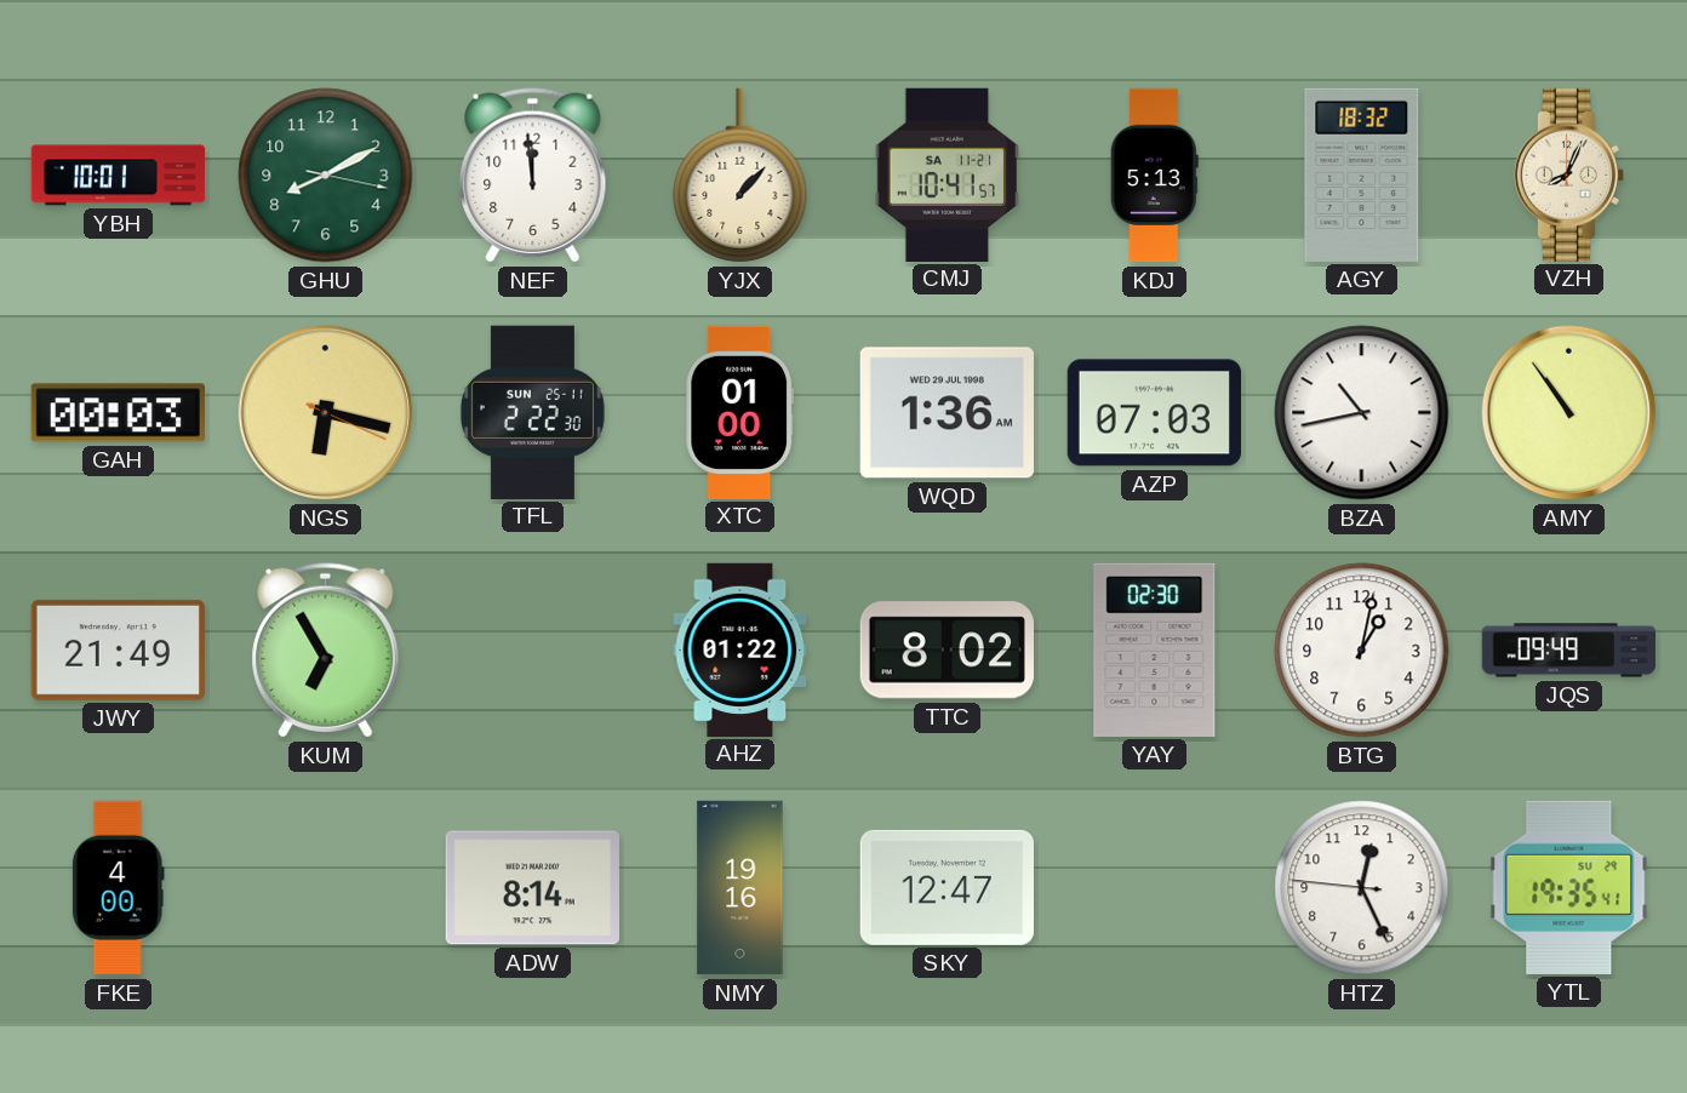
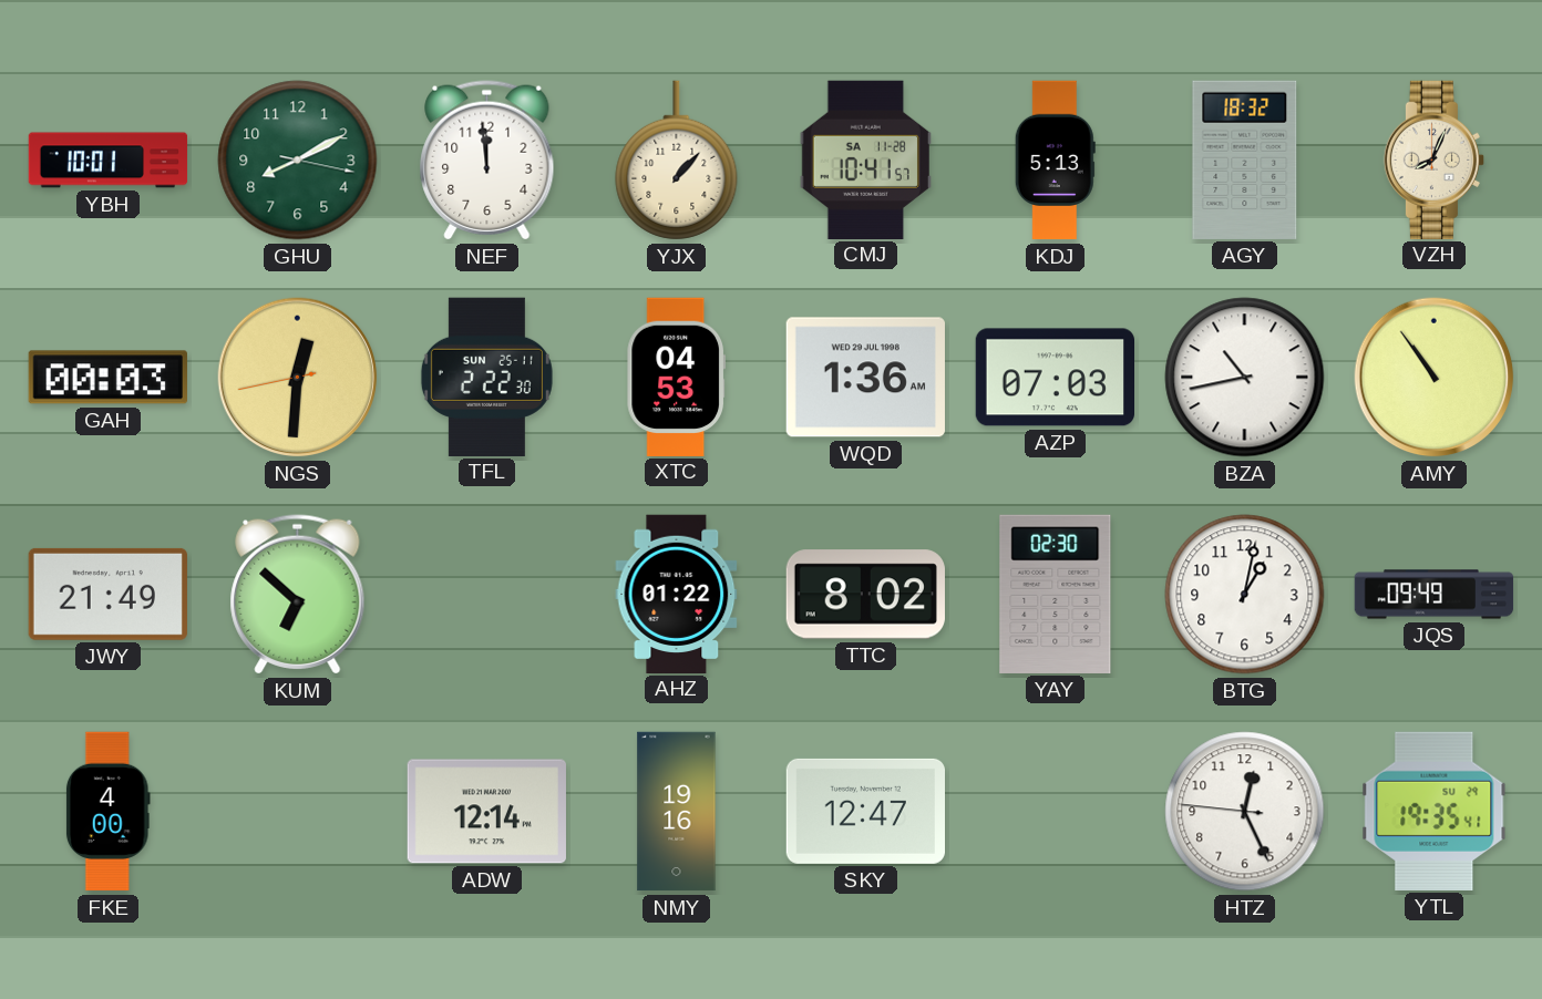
CMJ date: SA 11-21 -> SA 11-28
NGS: 6:17 -> 12:30
XTC: 01:00 -> 04:53
KUM: 6:55 -> 6:52
ADW: 8:14 -> 12:14
